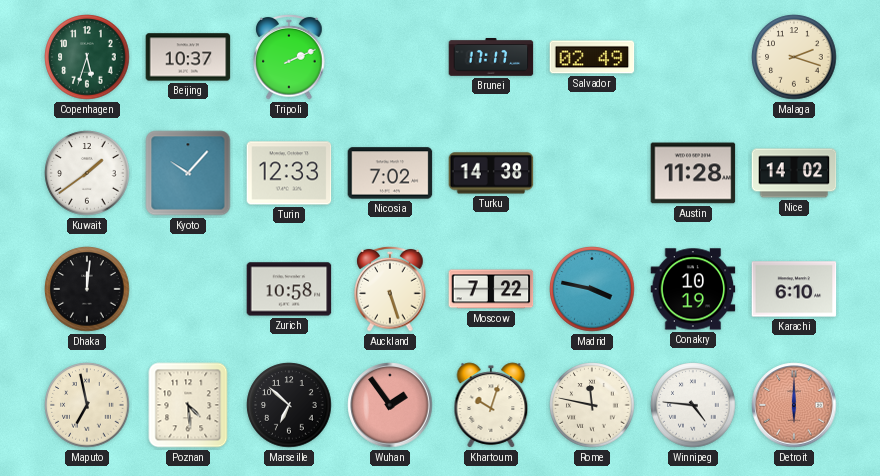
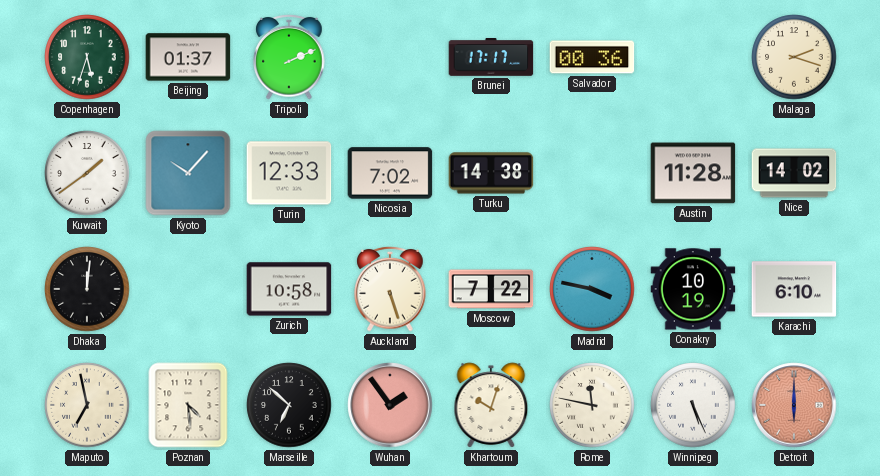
Beijing: 10:37 -> 01:37
Salvador: 02:49 -> 00:36
Winnipeg: 4:46 -> 5:26
